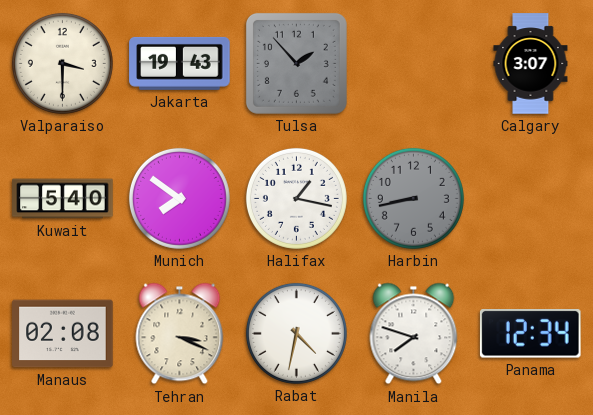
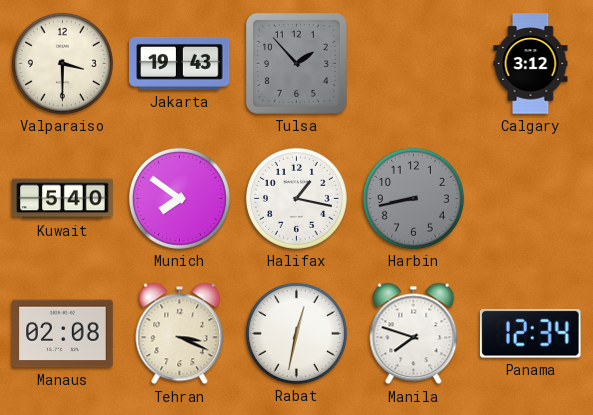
Calgary: 3:07 -> 3:12
Rabat: 4:32 -> 12:32
